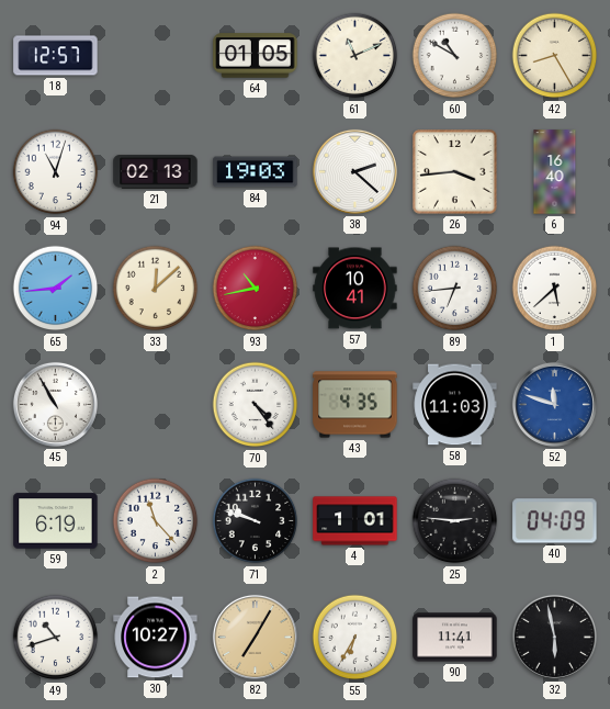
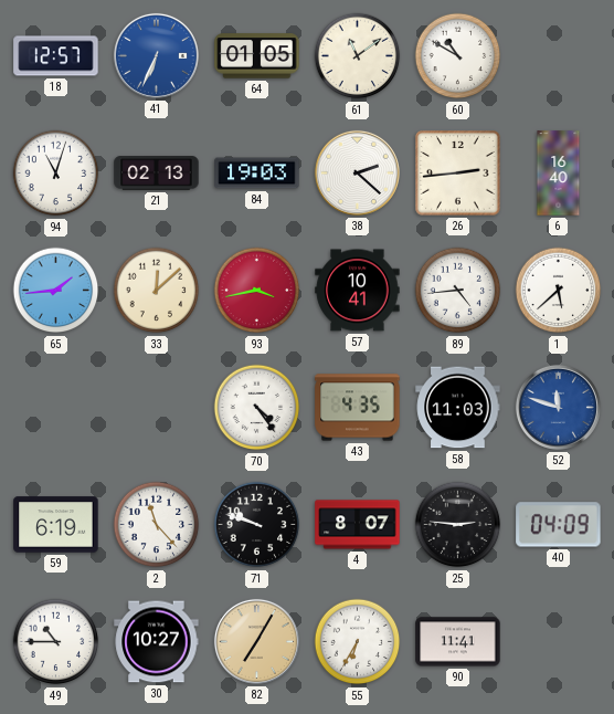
41: none -> 6:34
61: 11:11 -> 11:09
42: 8:25 -> none
26: 3:44 -> 2:44
93: 10:43 -> 3:43
89: 6:44 -> 4:44
45: 10:55 -> none
4: 1:01 -> 8:07
49: 10:42 -> 10:45
32: 5:58 -> none
